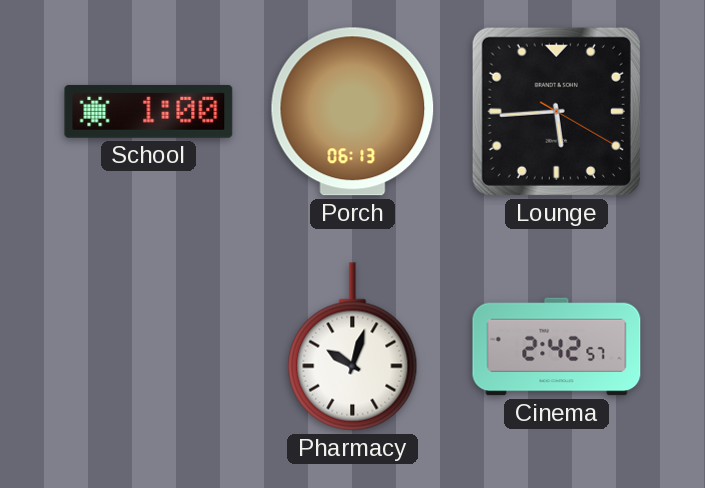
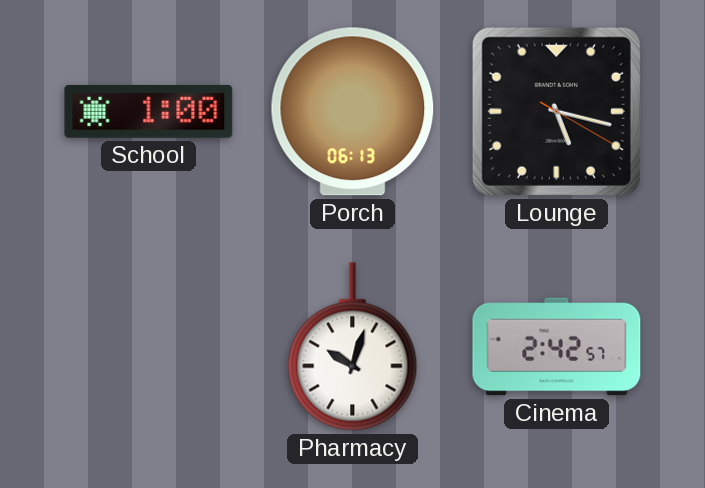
Lounge: 5:44 -> 5:17
